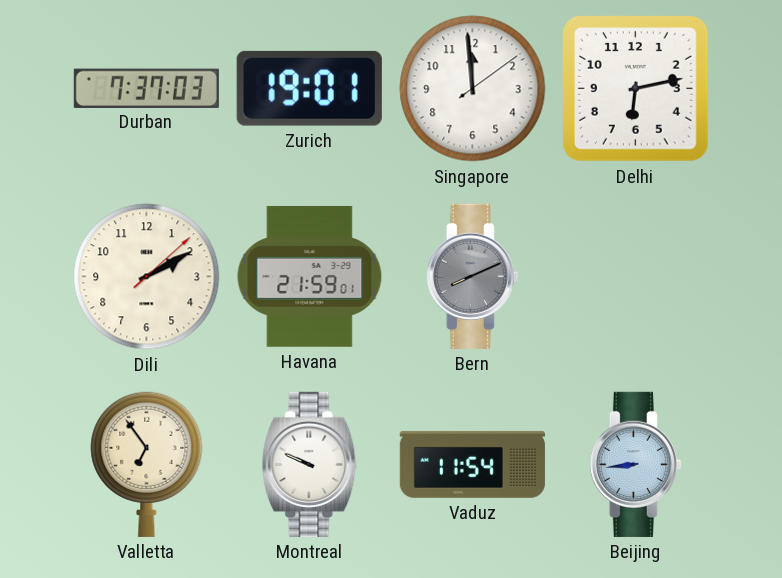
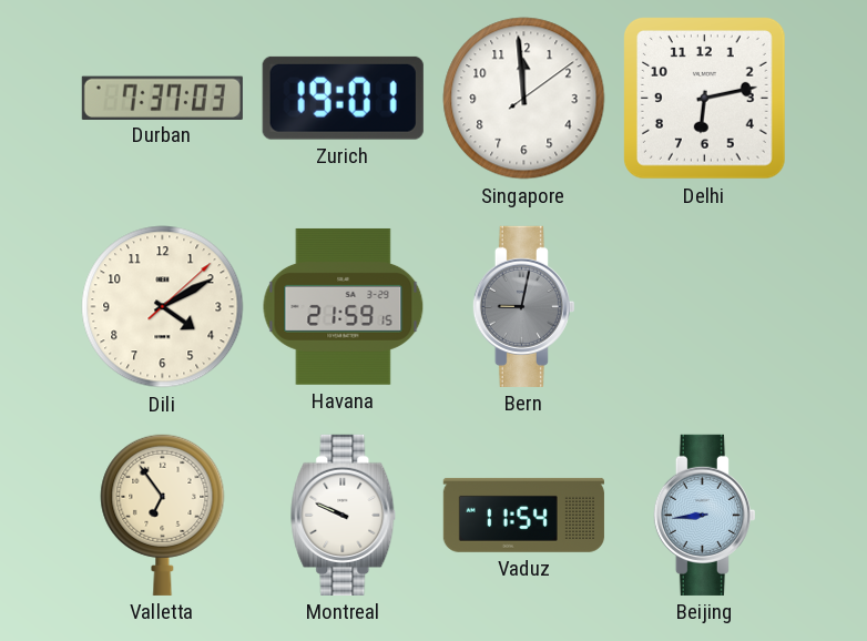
Dili: 2:10 -> 4:10
Havana: 21:59:01 -> 21:59:15
Bern: 8:11 -> 9:02
